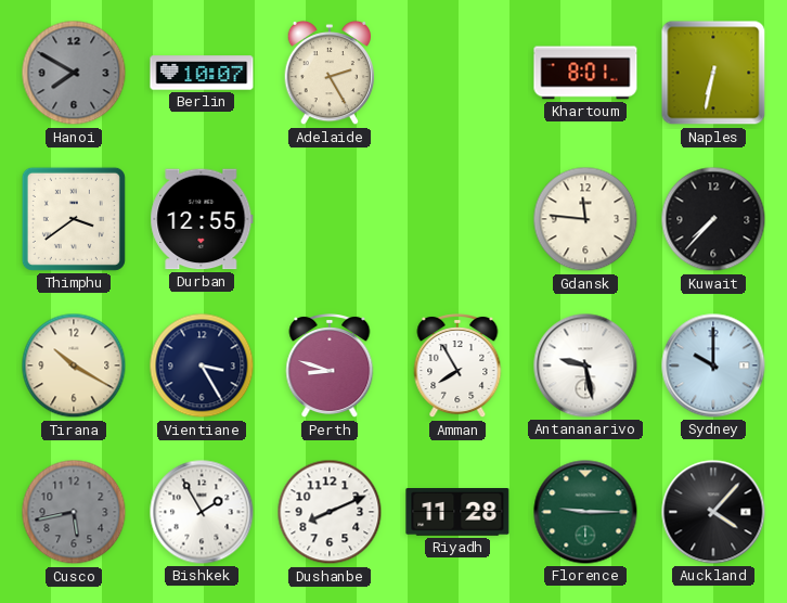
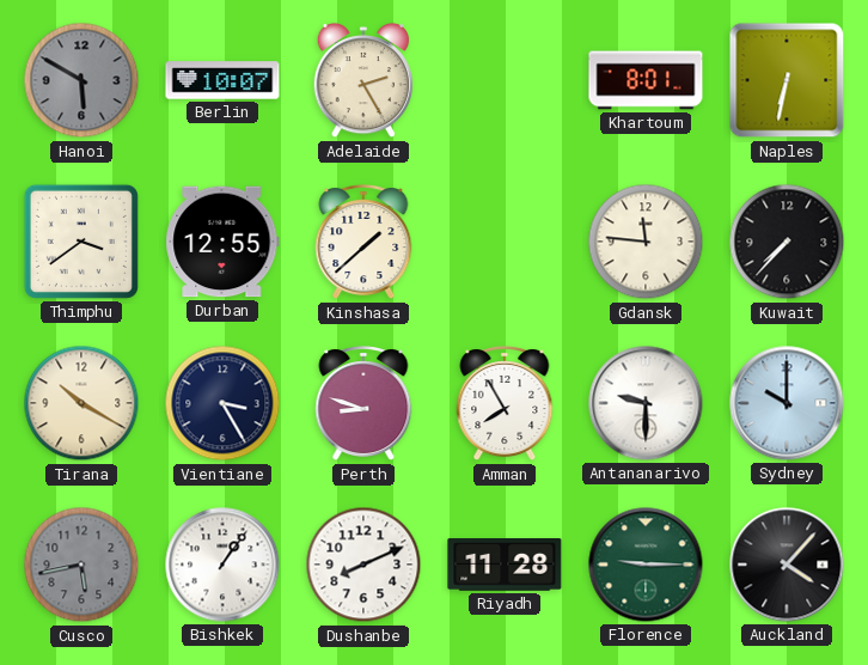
Hanoi: 7:50 -> 5:50
Kinshasa: none -> 1:38
Antananarivo: 9:28 -> 9:30
Bishkek: 1:55 -> 1:06
